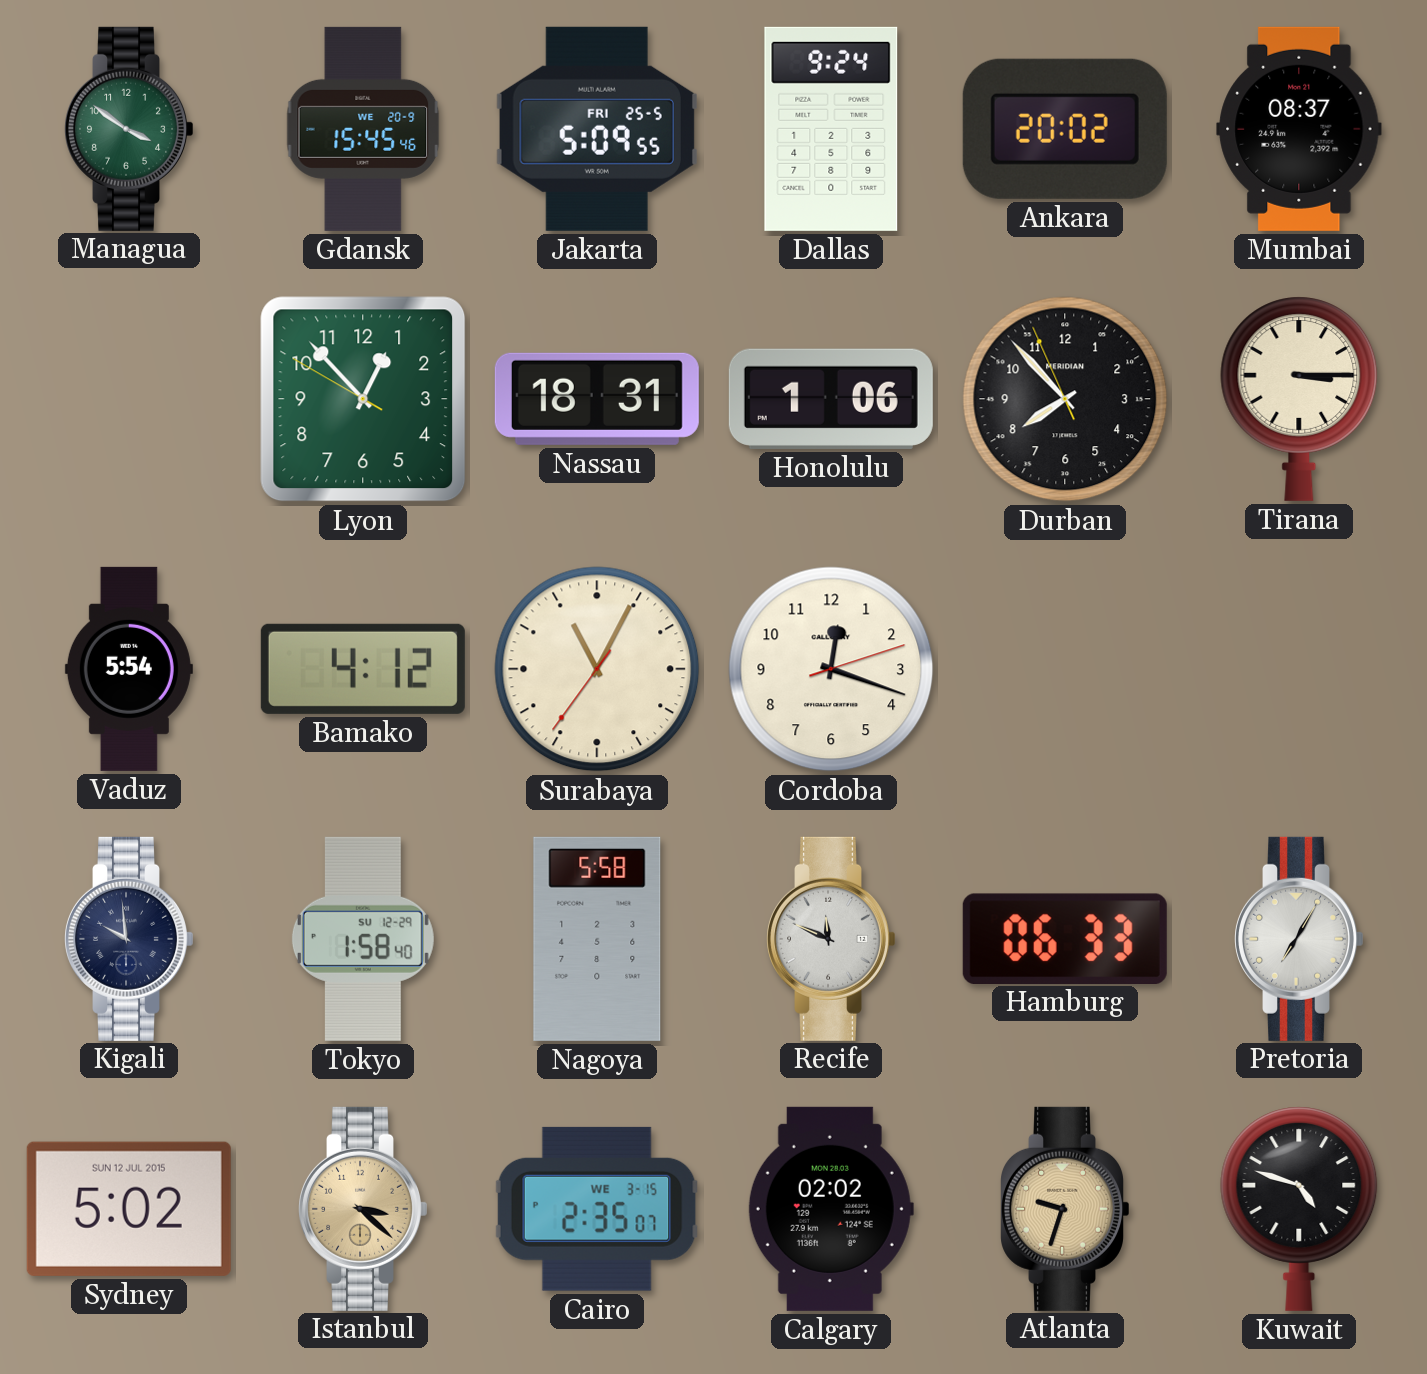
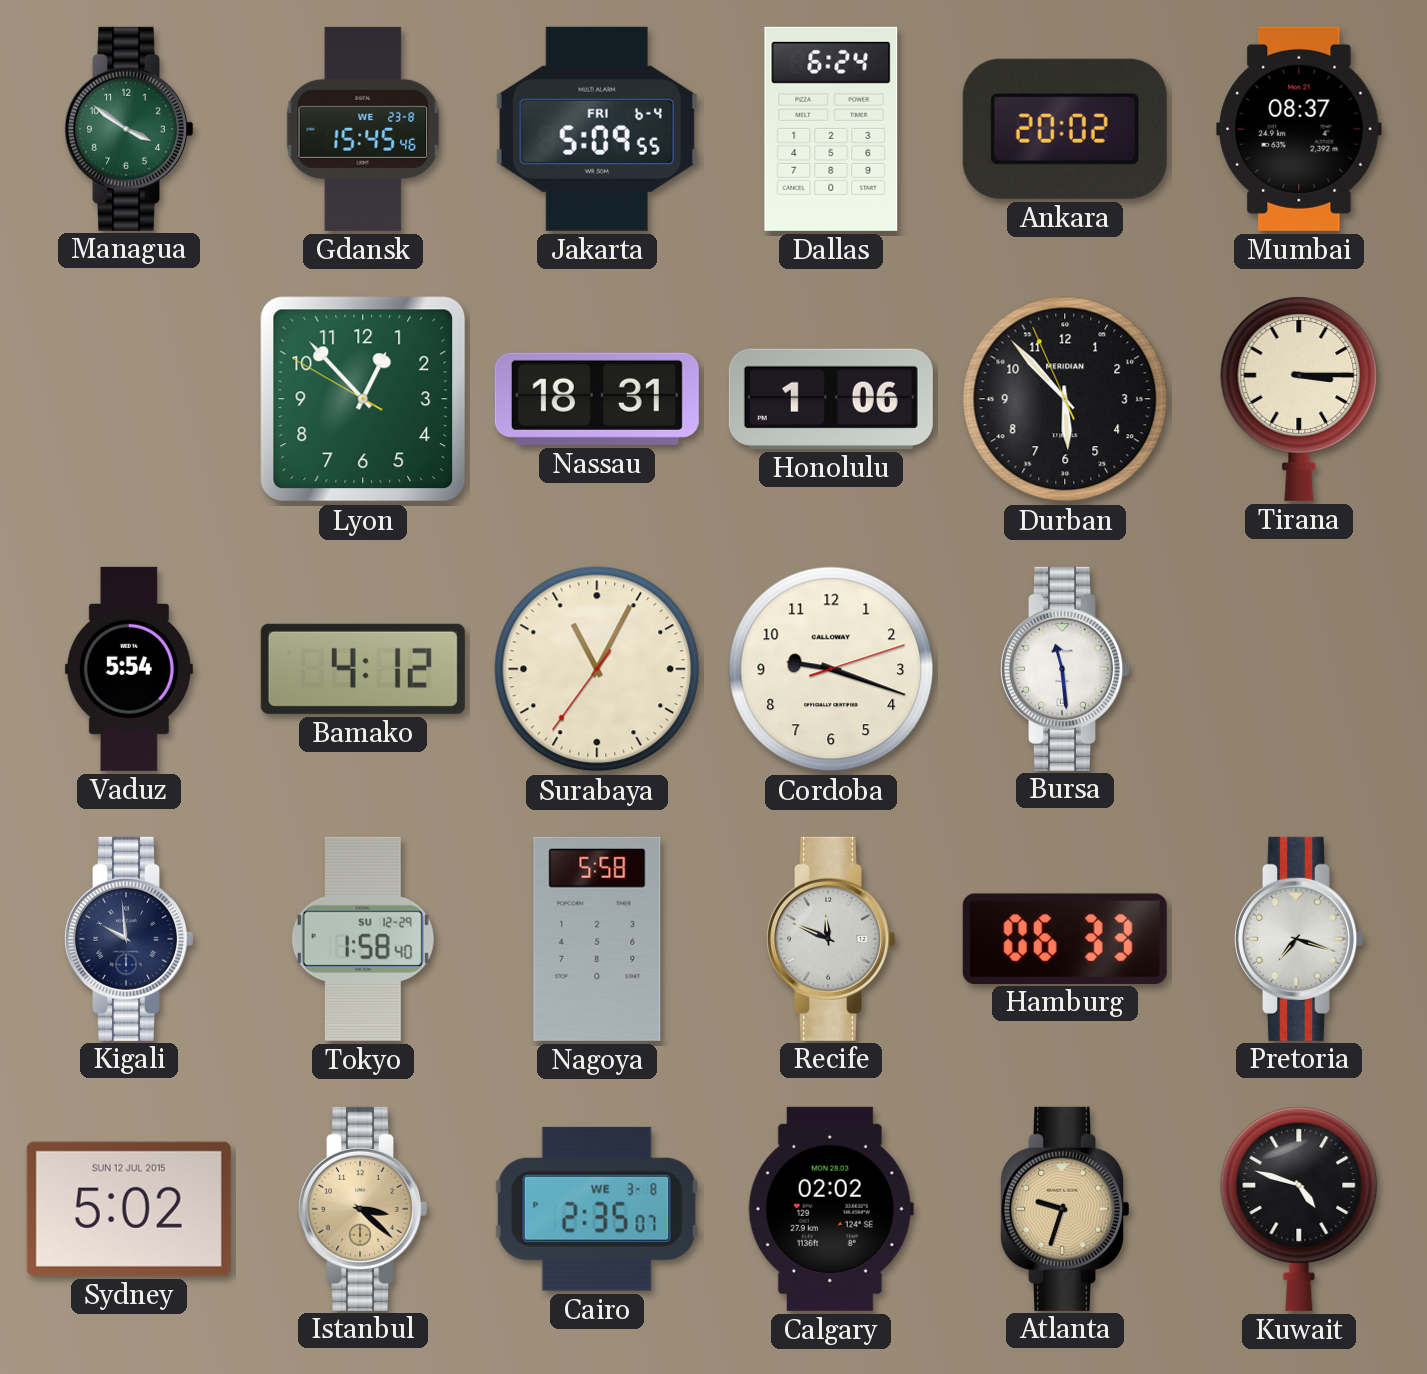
Gdansk date: WE 20-9 -> WE 23-8
Jakarta date: FRI 25-5 -> FRI 6-4
Dallas: 9:24 -> 6:24
Durban: 7:52 -> 5:52
Cordoba: 12:18 -> 9:18
Bursa: none -> 11:29
Pretoria: 7:05 -> 7:18
Cairo date: WE 3-15 -> WE 3-8
